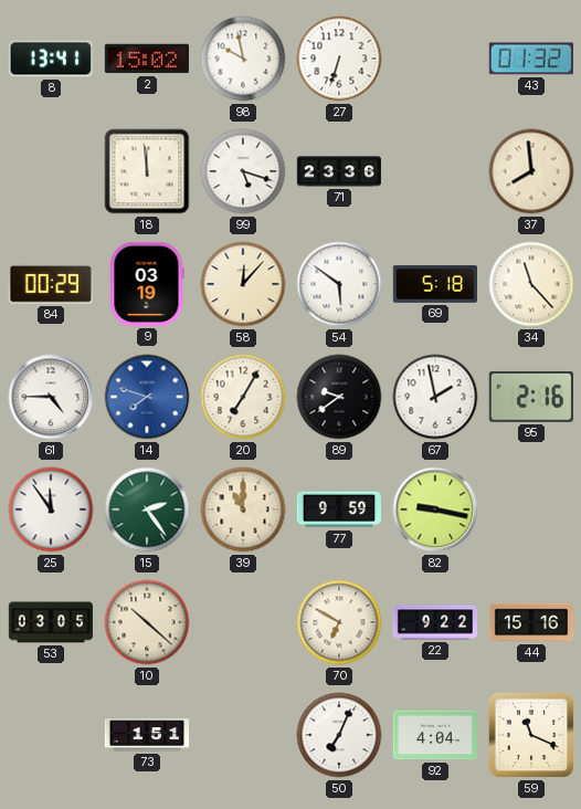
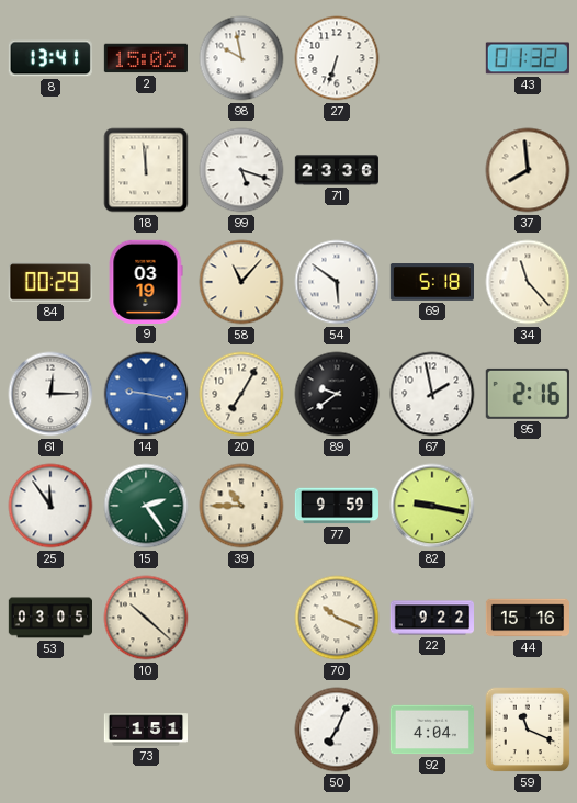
58: 12:07 -> 11:07
61: 4:45 -> 12:15
14: 7:48 -> 9:17
39: 11:00 -> 10:45
70: 6:50 -> 10:19
